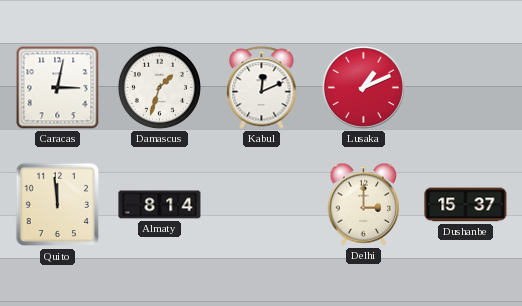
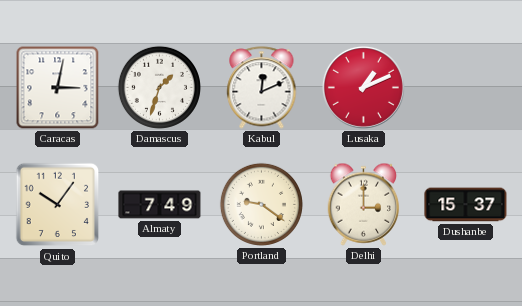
Quito: 11:59 -> 10:06
Almaty: 8:14 -> 7:49
Portland: none -> 9:21
